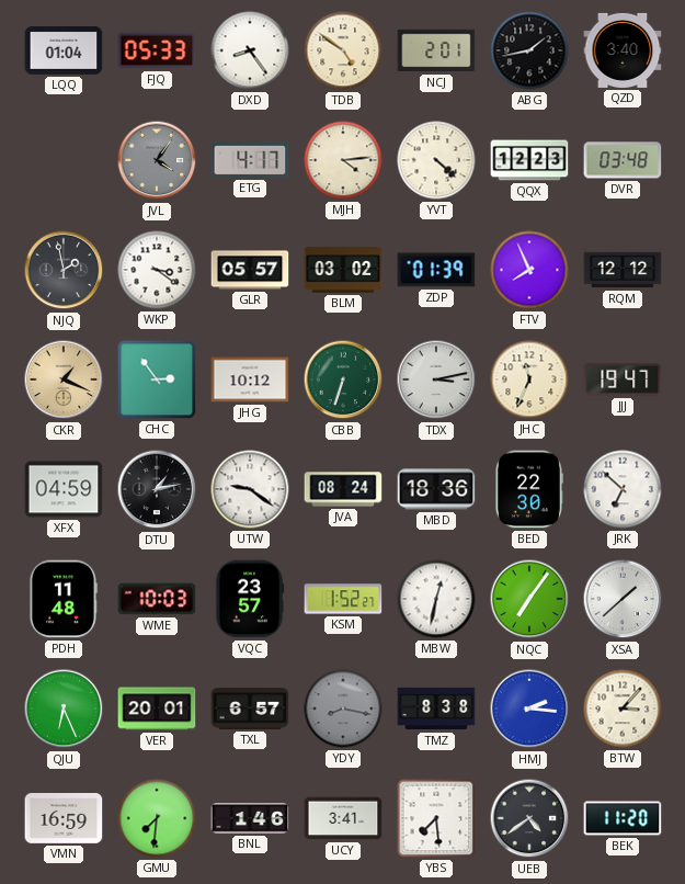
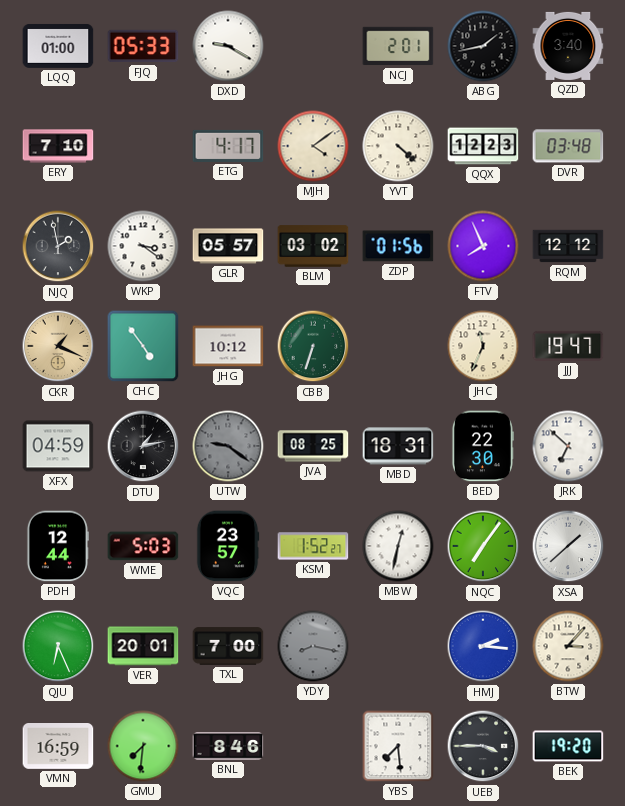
LQQ: 01:04 -> 01:00
DXD: 8:24 -> 9:20
TDB: 4:51 -> none
ERY: none -> 7:10
JVL: 4:06 -> none
MJH: 4:14 -> 4:09
ZDP: 01:39 -> 01:56
CHC: 2:54 -> 4:54
TDX: 3:13 -> none
UTW dial: white -> grey
JVA: 08:24 -> 08:25
MBD: 18:36 -> 18:31
PDH: 11:48 -> 12:44
WME: 10:03 -> 5:03
TXL: 6:57 -> 7:00
TMZ: 8:38 -> none
BNL: 1:46 -> 8:46
UCY: 3:41 -> none
UEB: 4:39 -> 3:45
BEK: 11:20 -> 19:20
